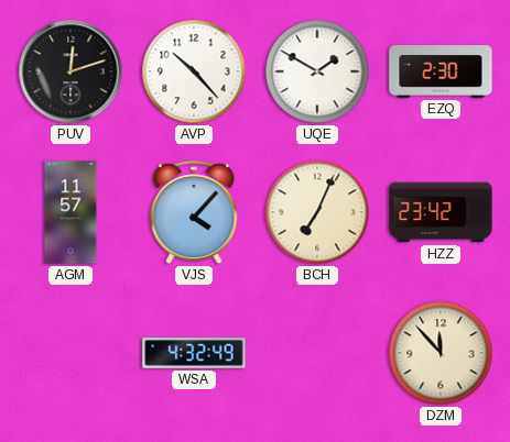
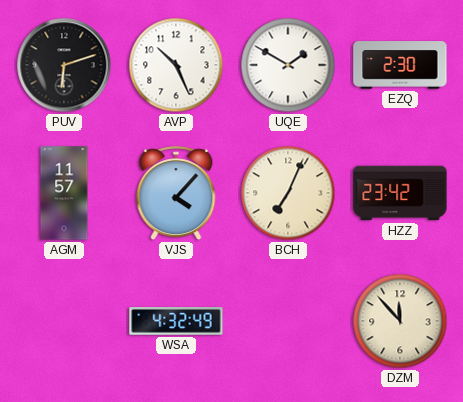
PUV: 12:12 -> 6:12
AVP: 10:23 -> 10:26
